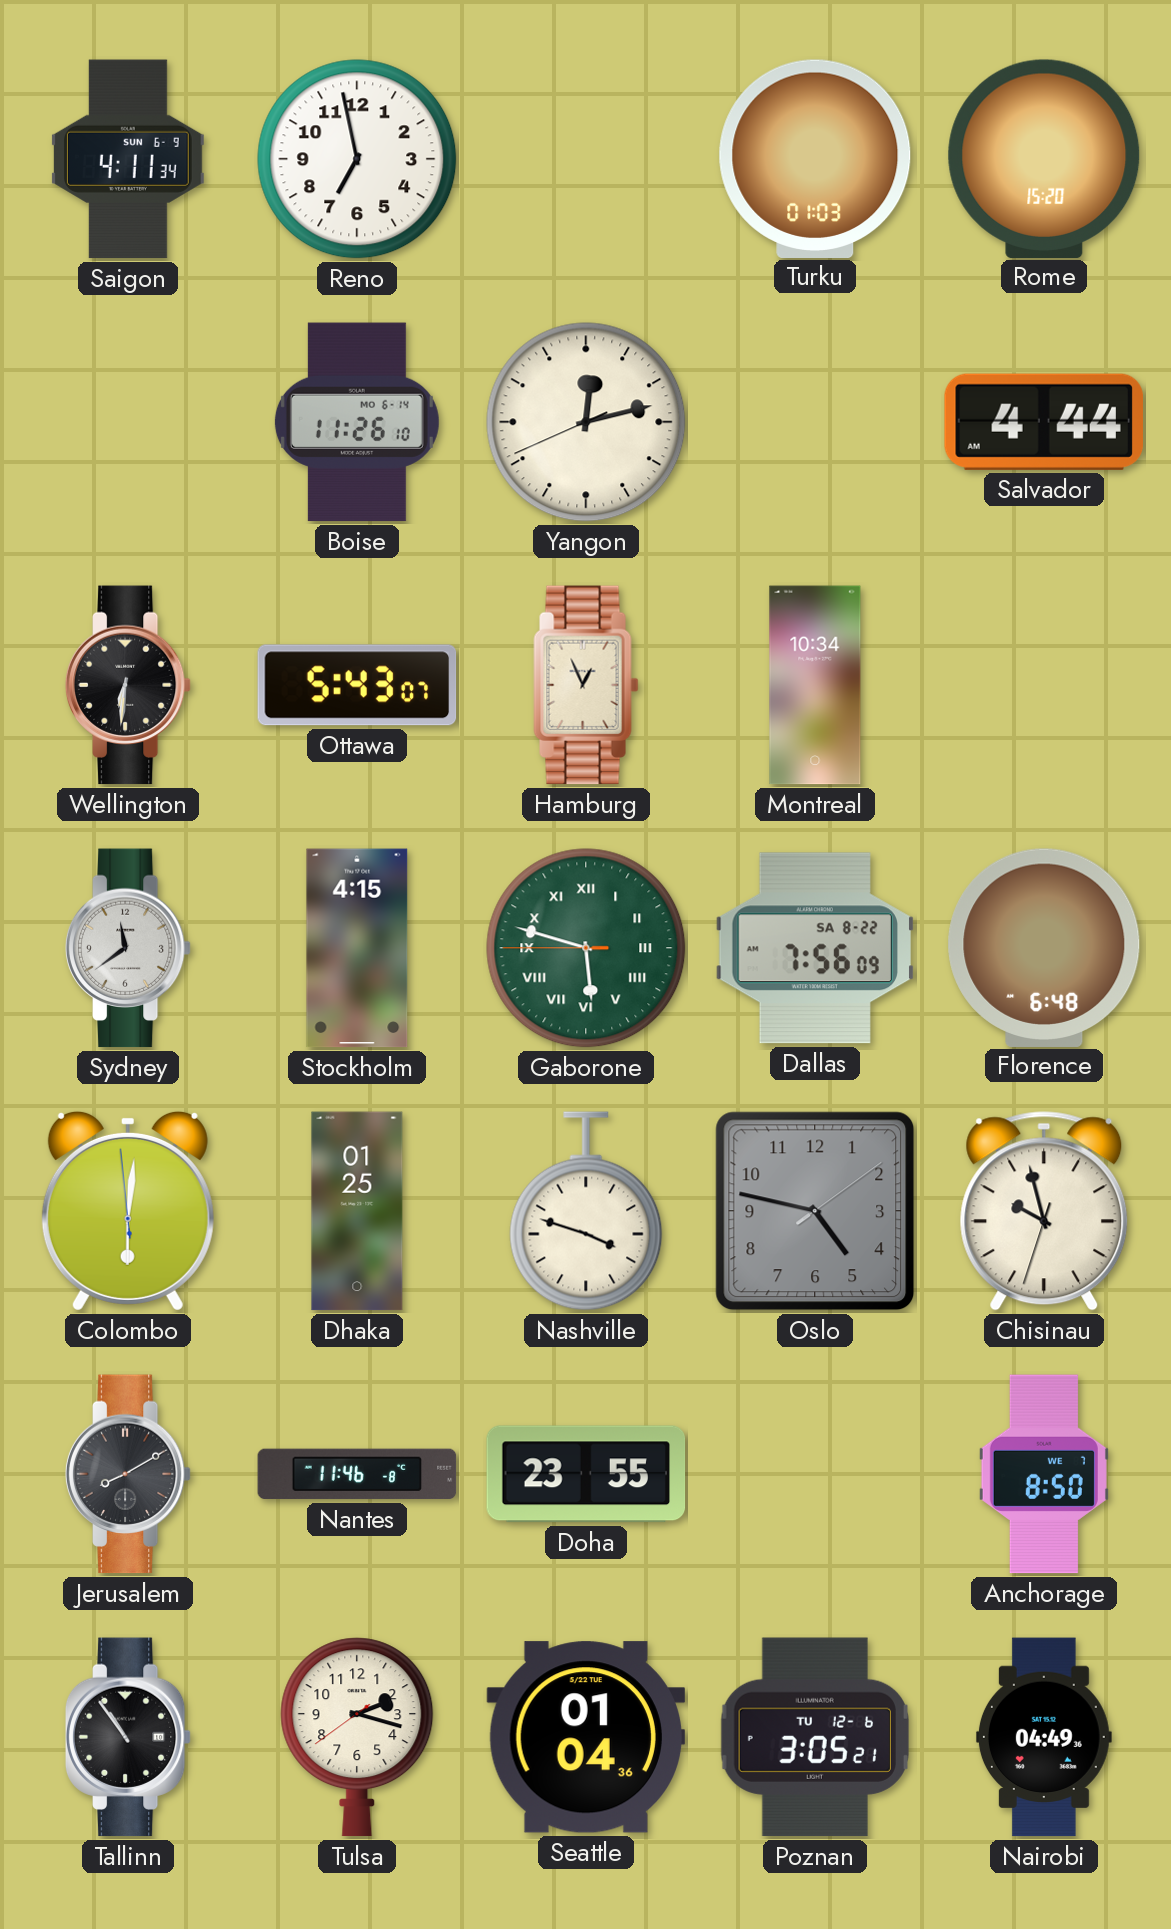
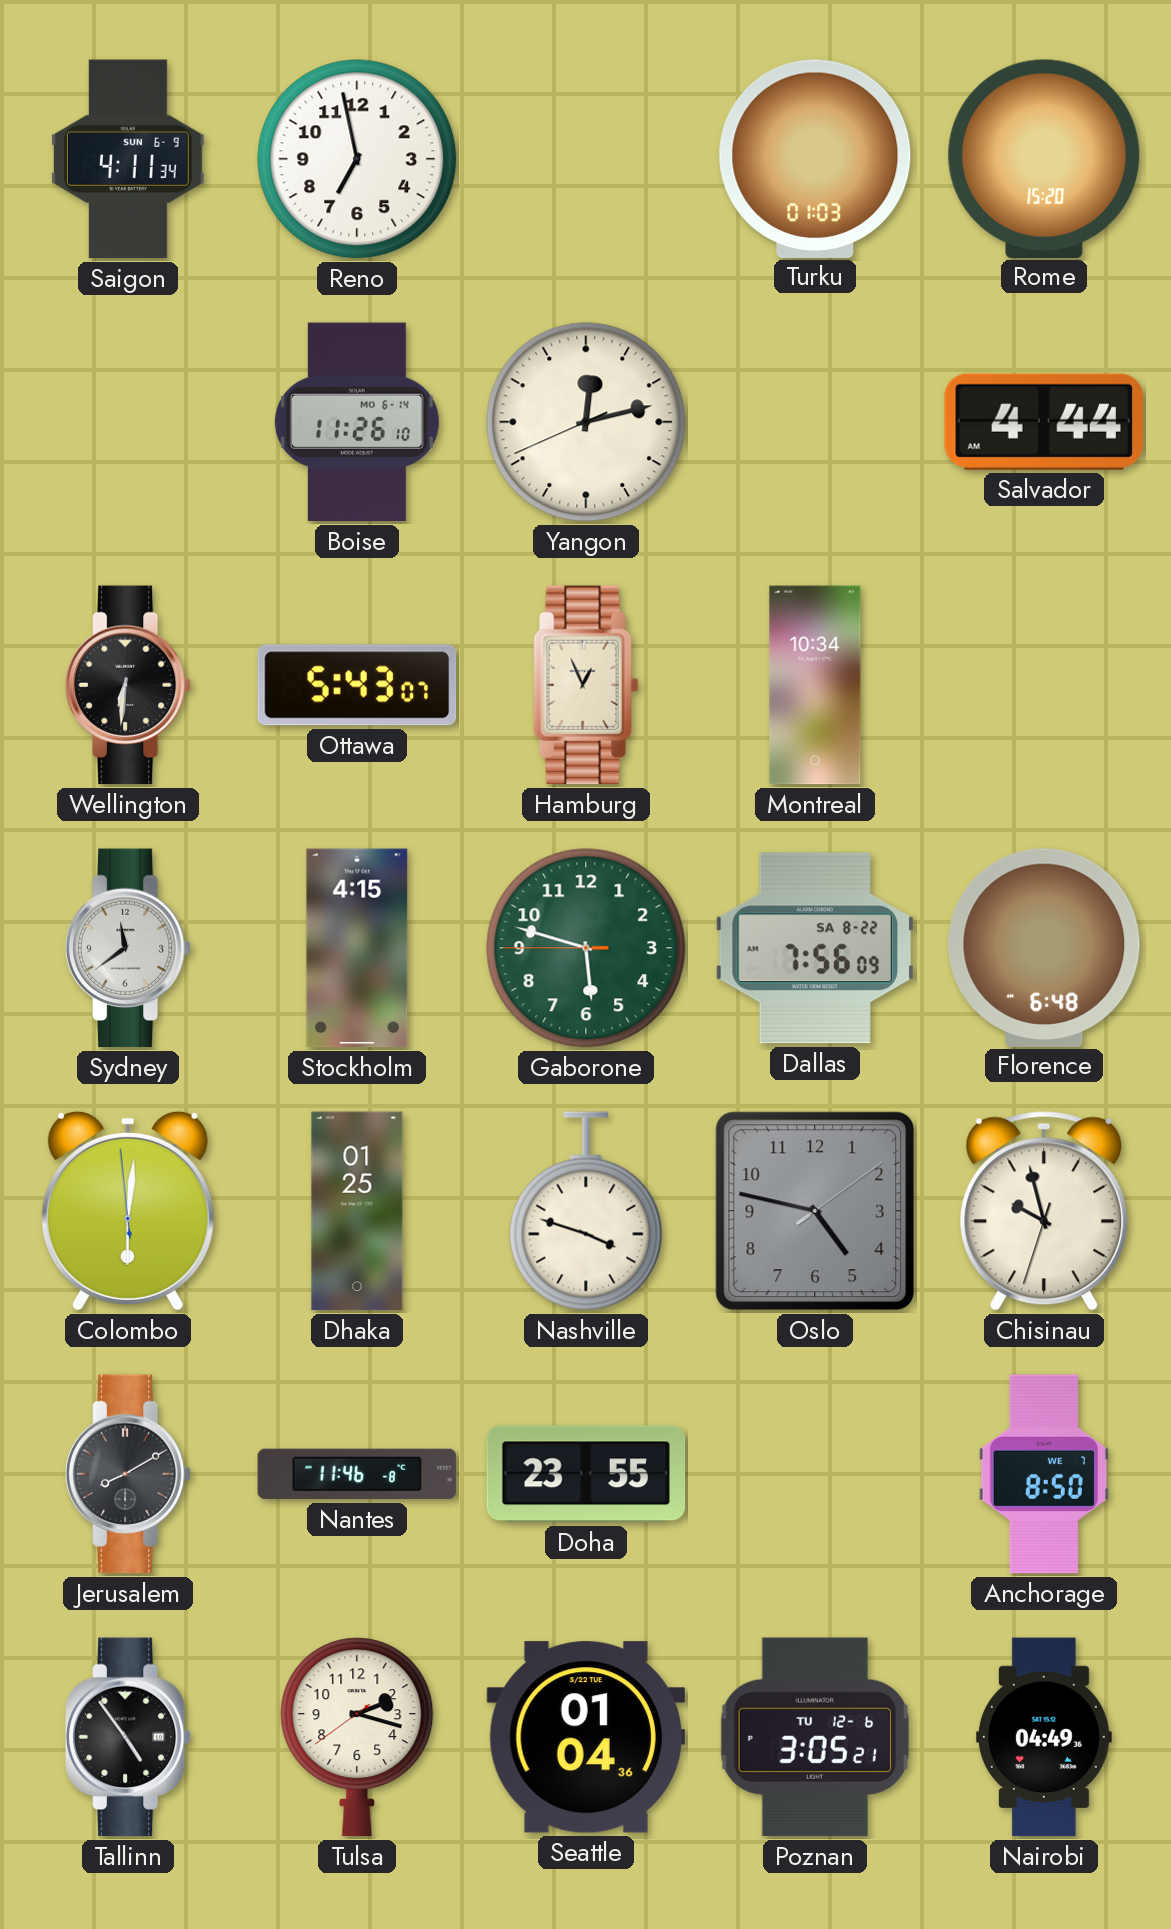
Gaborone numerals: Roman -> Arabic
Tallinn: 10:54 -> 4:54
